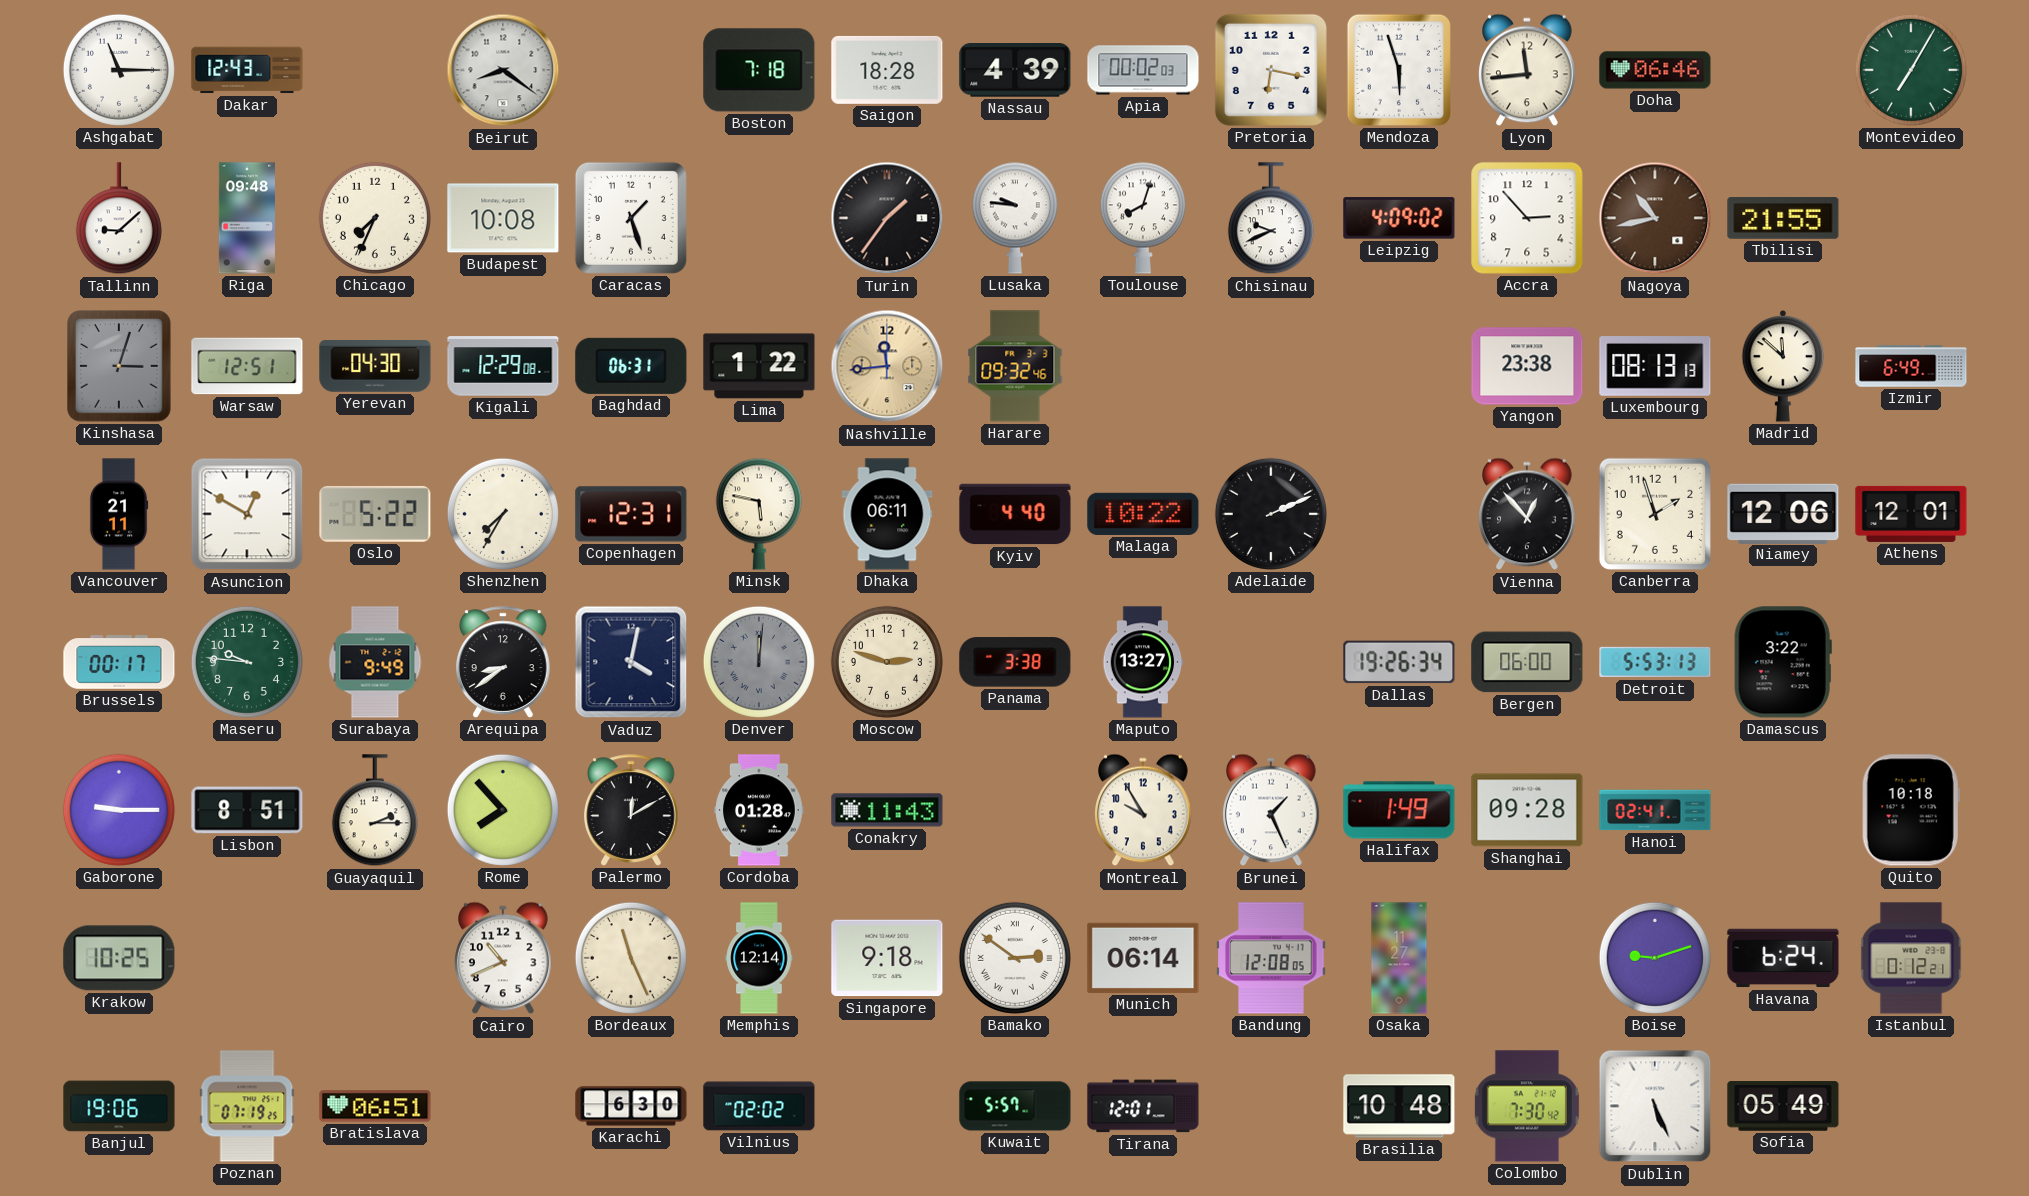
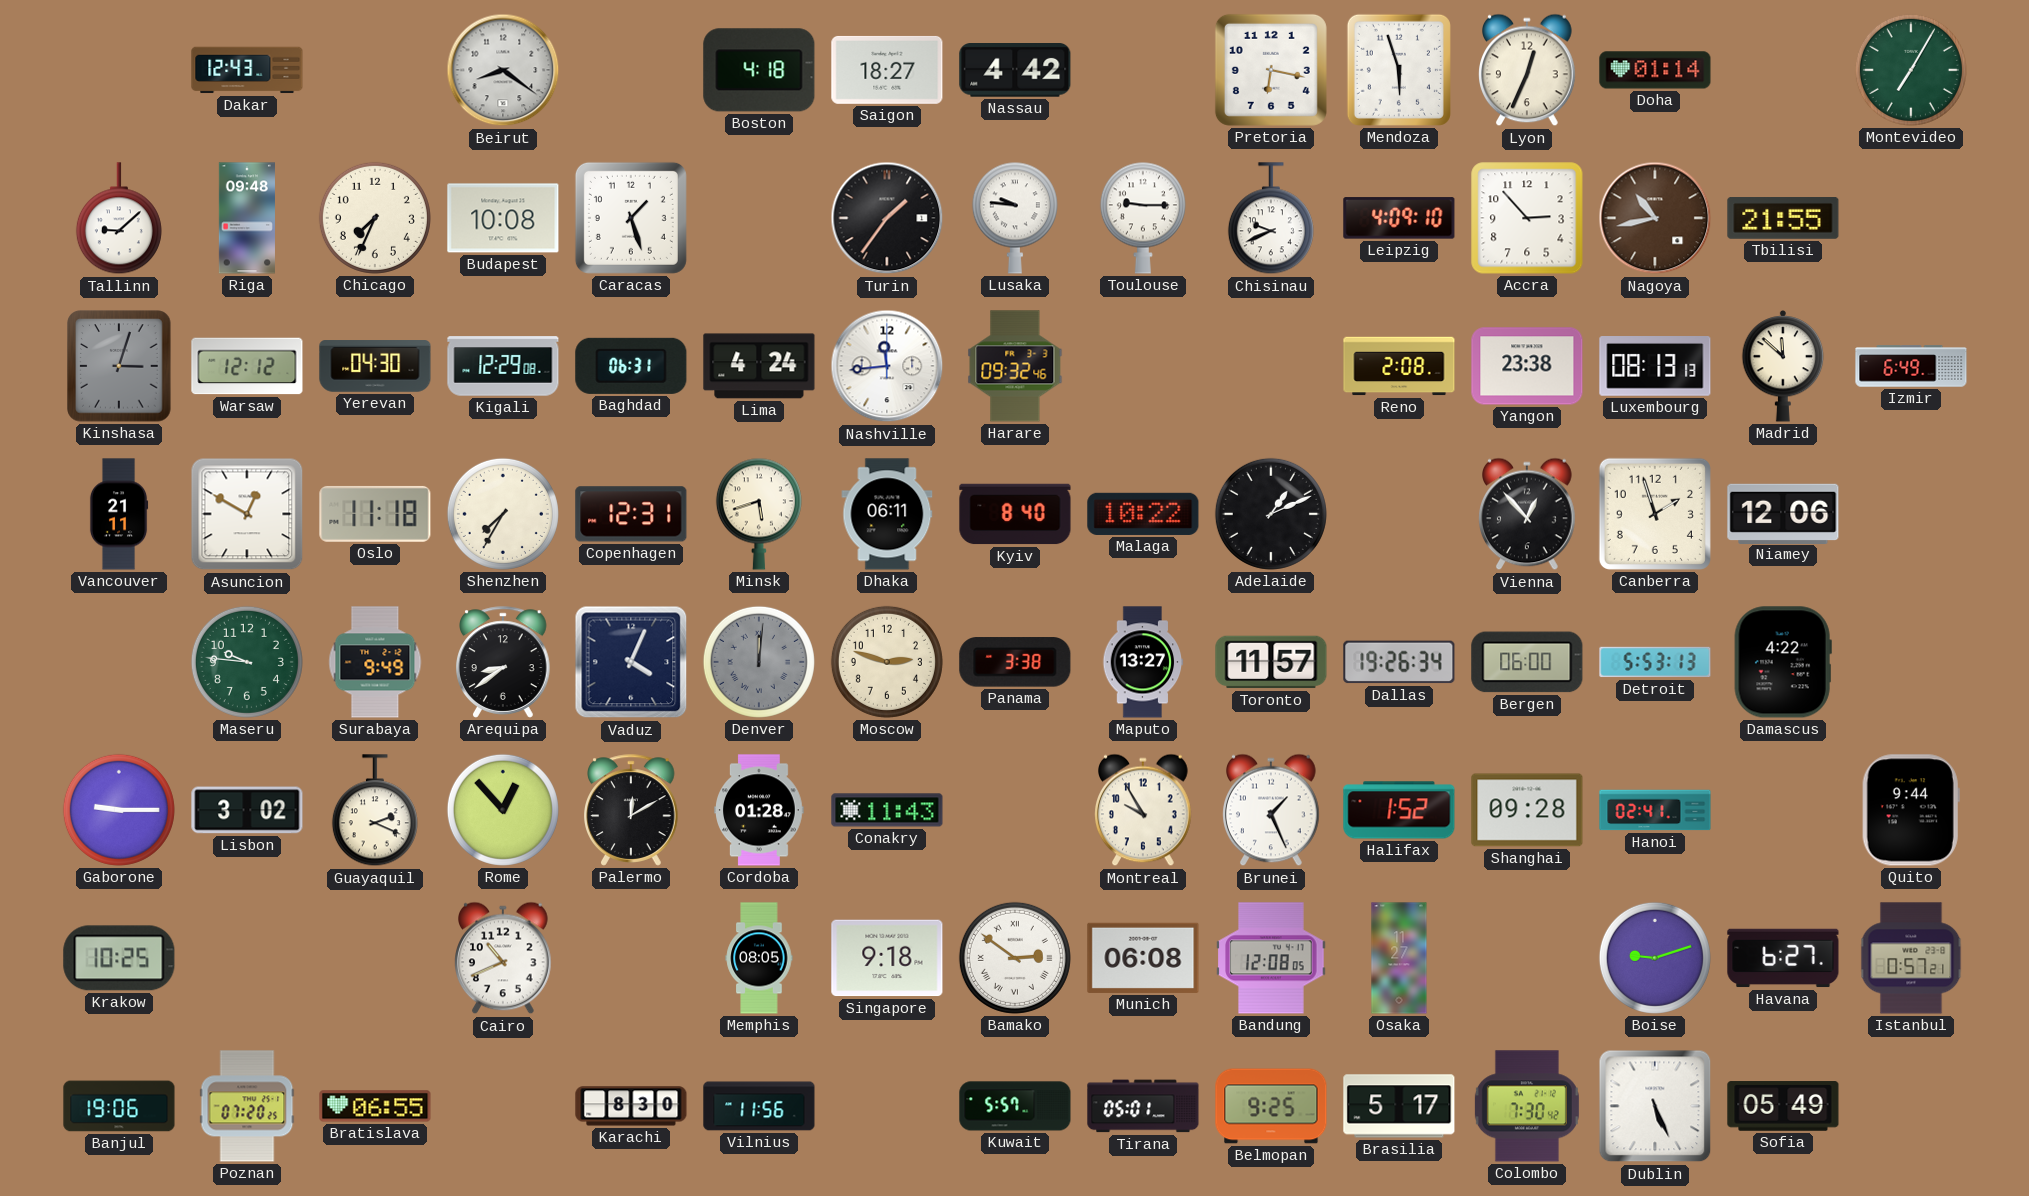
Ashgabat: 11:15 -> none
Boston: 7:18 -> 4:18
Saigon: 18:28 -> 18:27
Nassau: 4:39 -> 4:42
Apia: 00:02 -> none
Lyon: 11:44 -> 12:34
Doha: 06:46 -> 01:14
Toulouse: 8:03 -> 9:15
Leipzig: 4:09:02 -> 4:09:10
Warsaw: 12:51 -> 12:12
Lima: 1:22 -> 4:24
Nashville dial: champagne -> white
Reno: none -> 2:08
Oslo: 5:22 -> 11:18
Minsk: 5:47 -> 5:42
Kyiv: 4:40 -> 8:40
Adelaide: 2:11 -> 1:11
Athens: 12:01 -> none
Brussels: 00:17 -> none
Vaduz: 4:02 -> 4:04
Toronto: none -> 11:57
Damascus: 3:22 -> 4:22
Lisbon: 8:51 -> 3:02
Guayaquil: 2:15 -> 2:19
Rome: 7:53 -> 12:53
Halifax: 1:49 -> 1:52
Quito: 10:18 -> 9:44
Bordeaux: 11:26 -> none
Memphis: 12:14 -> 08:05
Munich: 06:14 -> 06:08
Havana: 6:24 -> 6:27
Istanbul: 0:12 -> 0:57
Poznan: 07:19 -> 07:20
Bratislava: 06:51 -> 06:55
Karachi: 6:30 -> 8:30
Vilnius: 02:02 -> 11:56
Tirana: 12:01 -> 05:01
Belmopan: none -> 9:25
Brasilia: 10:48 -> 5:17
